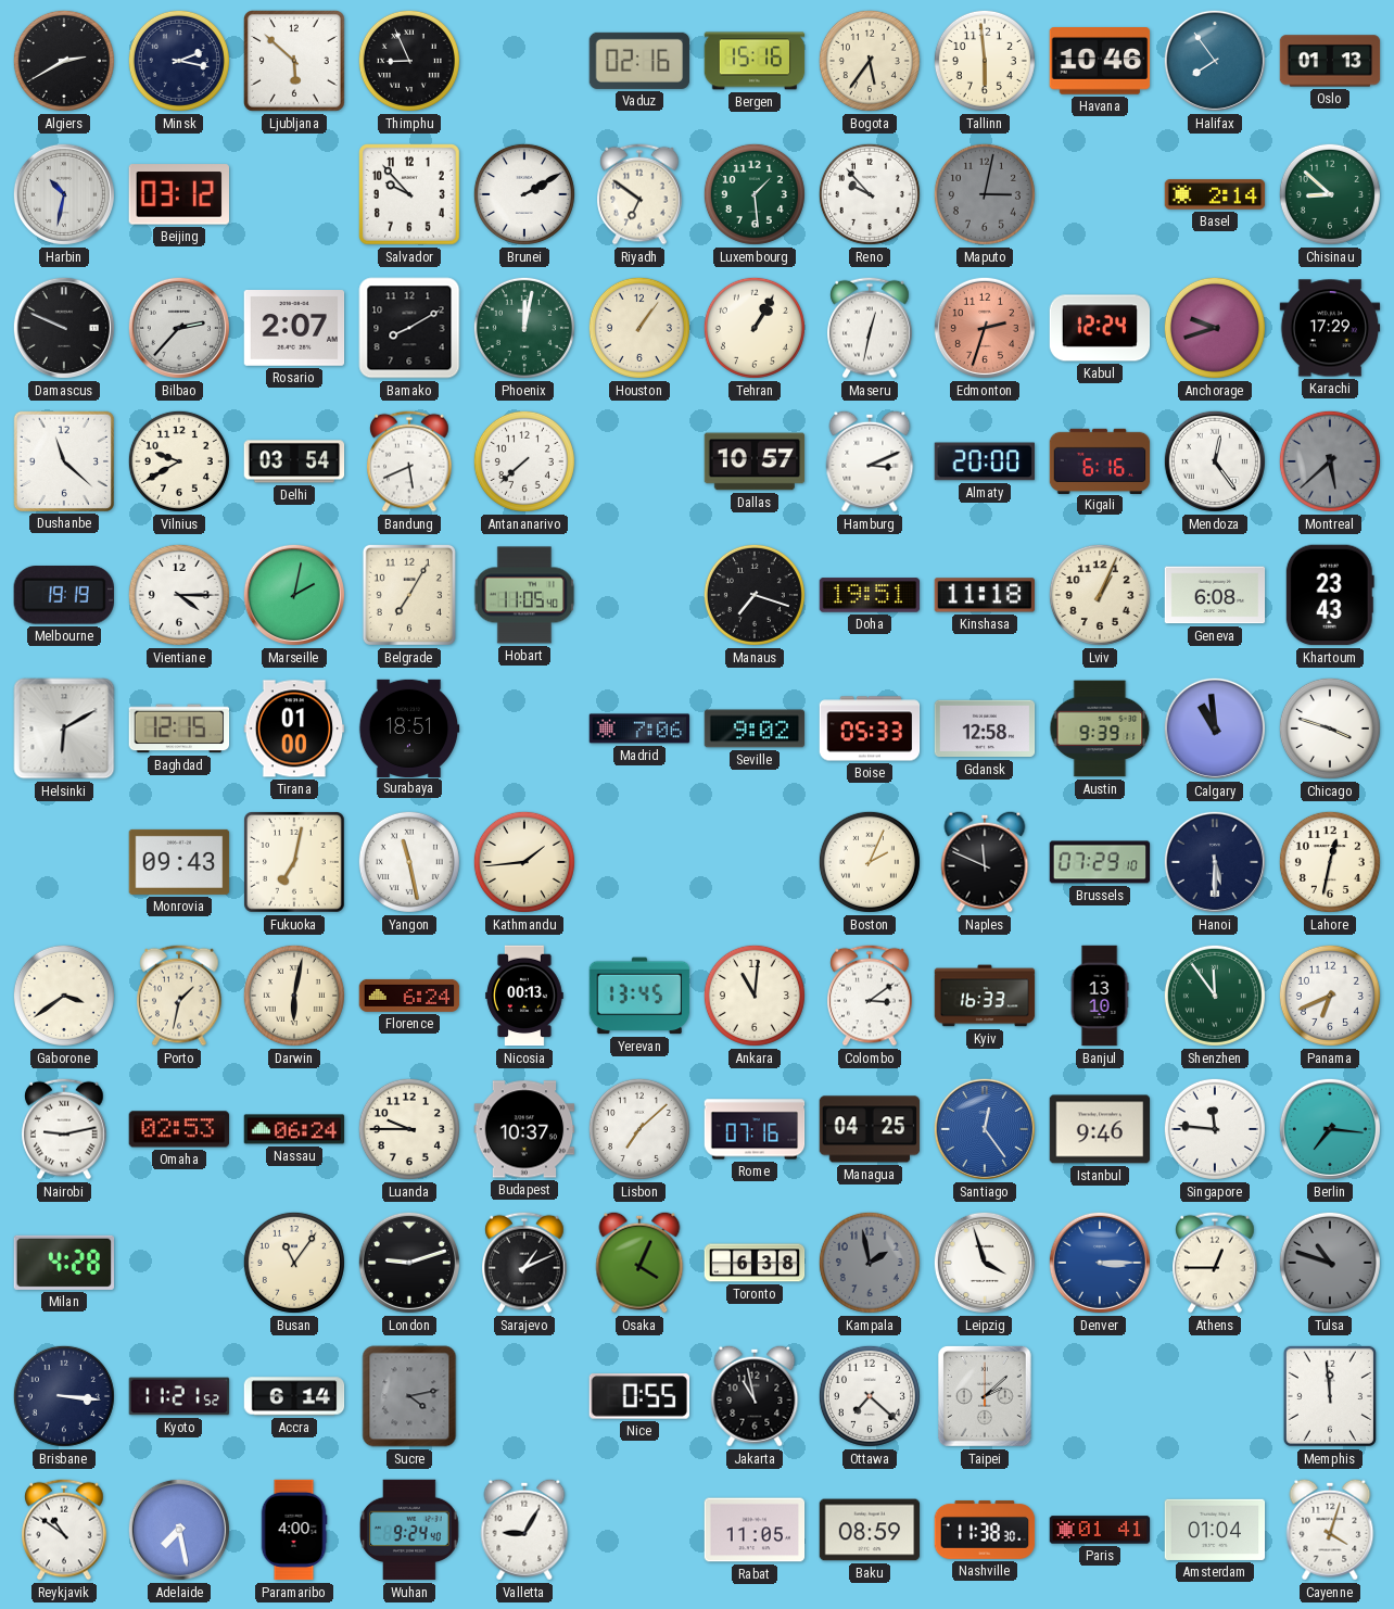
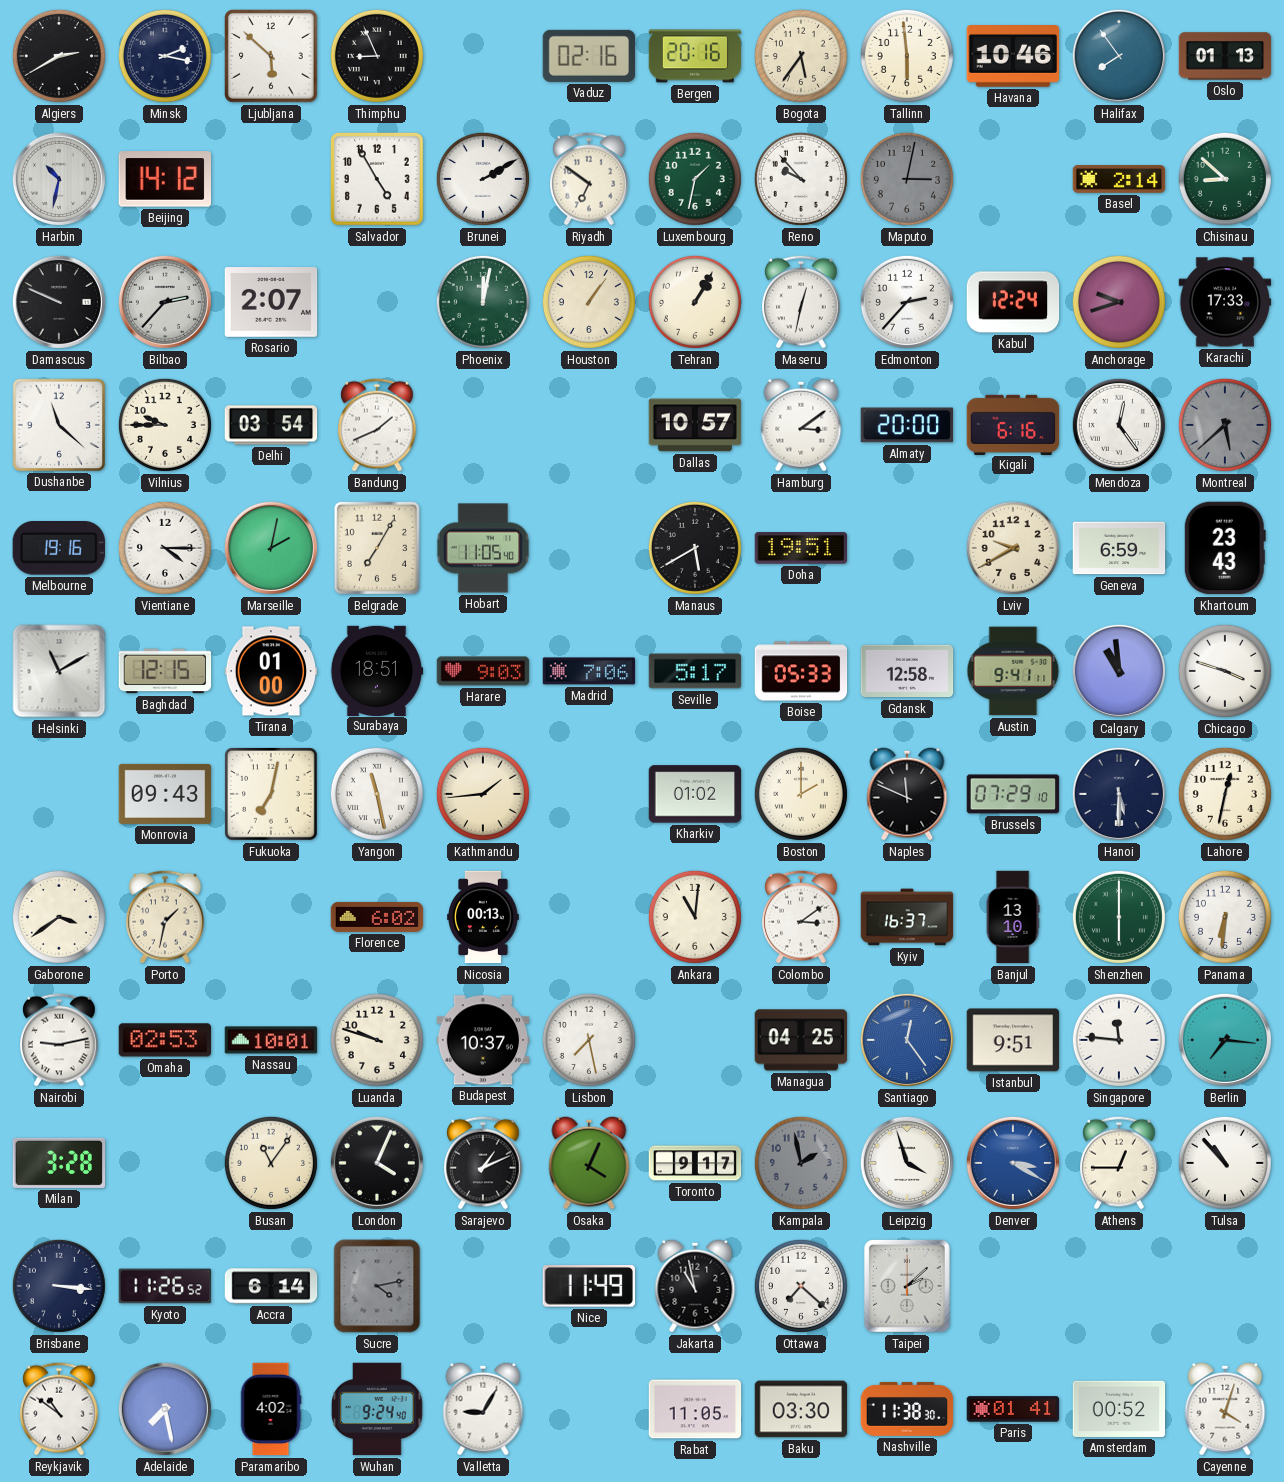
Bergen: 15:16 -> 20:16
Beijing: 03:12 -> 14:12
Salvador: 9:53 -> 4:55
Luxembourg: 1:29 -> 1:32
Bamako: 8:10 -> none
Edmonton: 2:33 -> 2:37
Edmonton dial: salmon -> white
Karachi: 17:29 -> 17:33
Vilnius: 9:40 -> 9:45
Bandung: 5:41 -> 1:41
Antananarivo: 7:38 -> none
Hamburg: 3:11 -> 3:09
Melbourne: 19:19 -> 19:16
Manaus: 7:18 -> 5:40
Kinshasa: 11:18 -> none
Lviv: 1:04 -> 9:40
Geneva: 6:08 -> 6:59
Helsinki: 6:10 -> 11:10
Harare: none -> 9:03
Seville: 9:02 -> 5:17
Austin: 9:39 -> 9:41
Kharkiv: none -> 01:02
Boston: 2:04 -> 2:00
Darwin: 6:02 -> none
Florence: 6:24 -> 6:02
Yerevan: 13:45 -> none
Kyiv: 16:33 -> 16:37
Shenzhen: 11:54 -> 6:00
Panama: 6:41 -> 6:31
Nassau: 06:24 -> 10:01
Luanda: 9:45 -> 9:48
Lisbon: 7:08 -> 7:28
Rome: 07:16 -> none
Istanbul: 9:46 -> 9:51
Milan: 4:28 -> 3:28
London: 9:12 -> 4:04
Toronto: 6:38 -> 9:17
Denver: 3:15 -> 3:20
Tulsa: 10:48 -> 10:53
Tulsa dial: grey -> white
Kyoto: 11:21 -> 11:26
Nice: 0:55 -> 11:49
Memphis: 11:59 -> none
Paramaribo: 4:00 -> 4:02
Baku: 08:59 -> 03:30
Amsterdam: 01:04 -> 00:52
